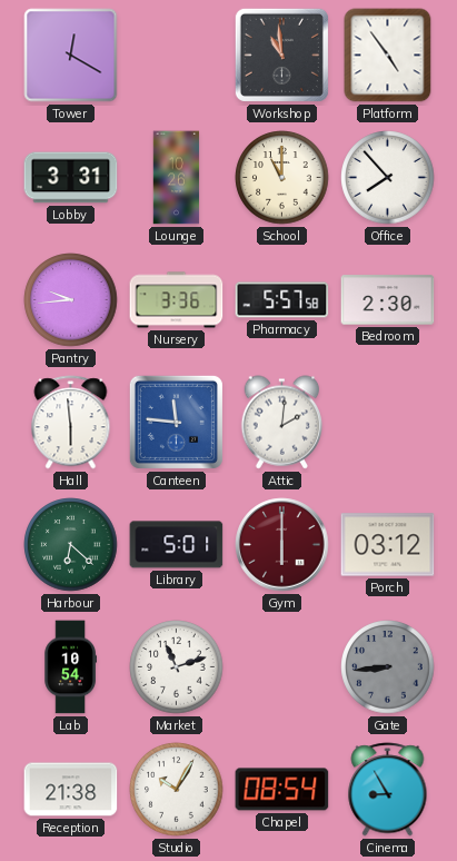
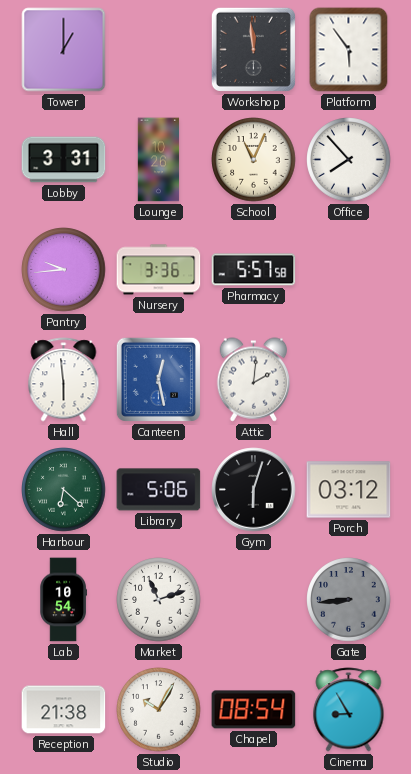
Tower: 12:20 -> 1:00
Workshop: 10:59 -> 11:59
Platform: 4:54 -> 5:54
School: 11:00 -> 11:04
Bedroom: 2:30 -> none
Canteen: 11:46 -> 12:28
Library: 5:01 -> 5:06
Gym: 6:00 -> 6:03
Gym dial: burgundy -> black
